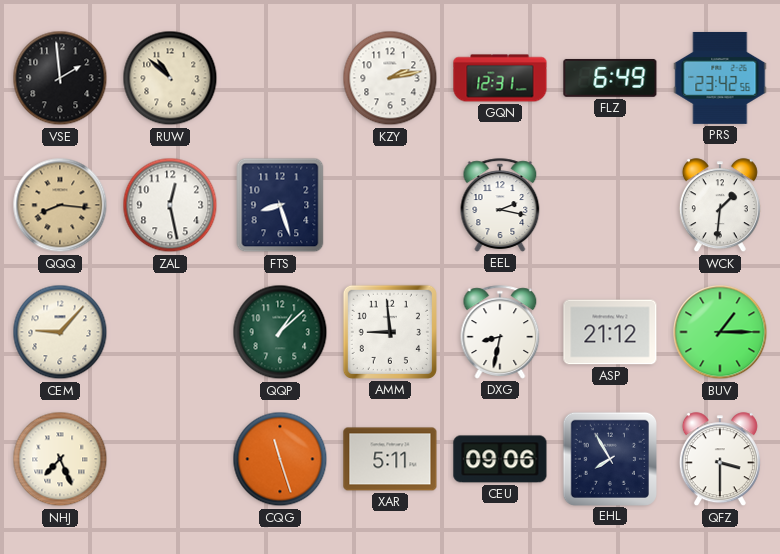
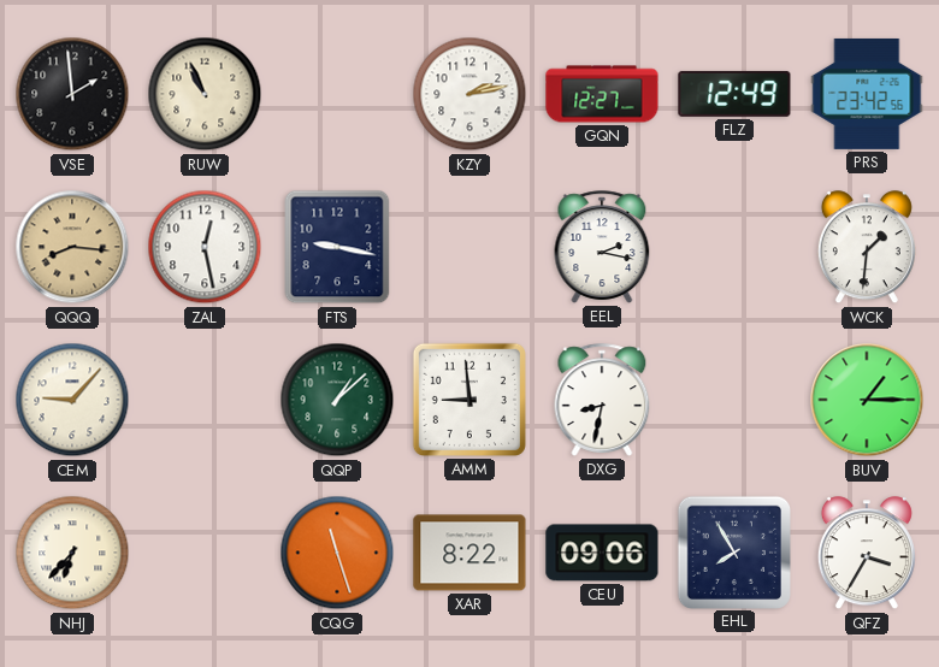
RUW: 10:52 -> 10:56
GQN: 12:31 -> 12:27
FLZ: 6:49 -> 12:49
FTS: 8:27 -> 9:17
ASP: 21:12 -> none
NHJ: 7:26 -> 6:37
XAR: 5:11 -> 8:22
QFZ: 3:30 -> 3:35
